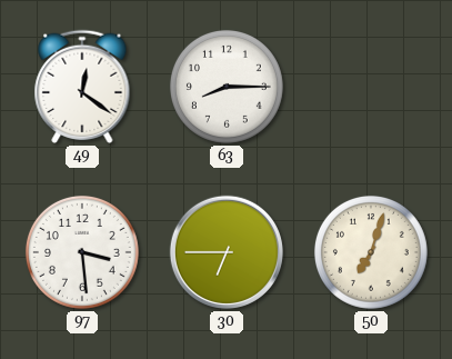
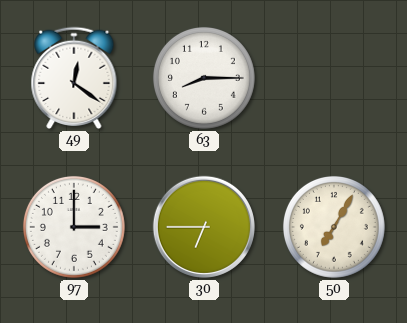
97: 3:29 -> 3:00
50: 7:03 -> 7:05
